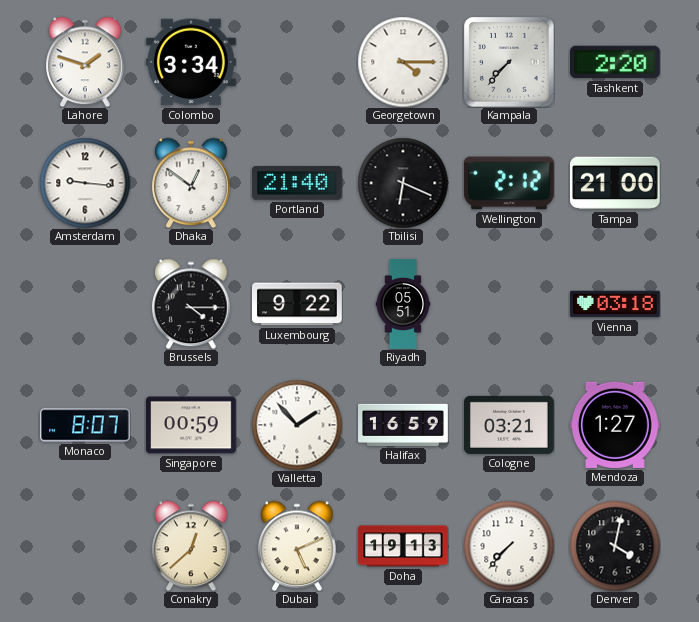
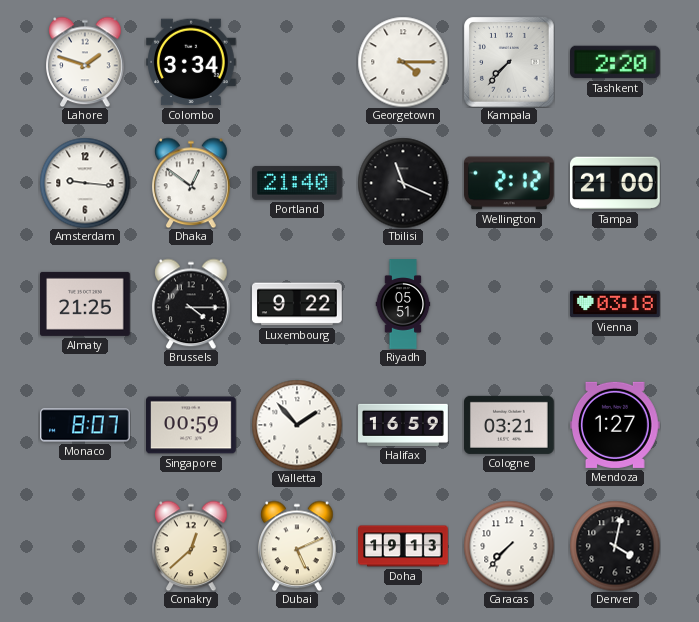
Tbilisi: 6:19 -> 11:19
Almaty: none -> 21:25
